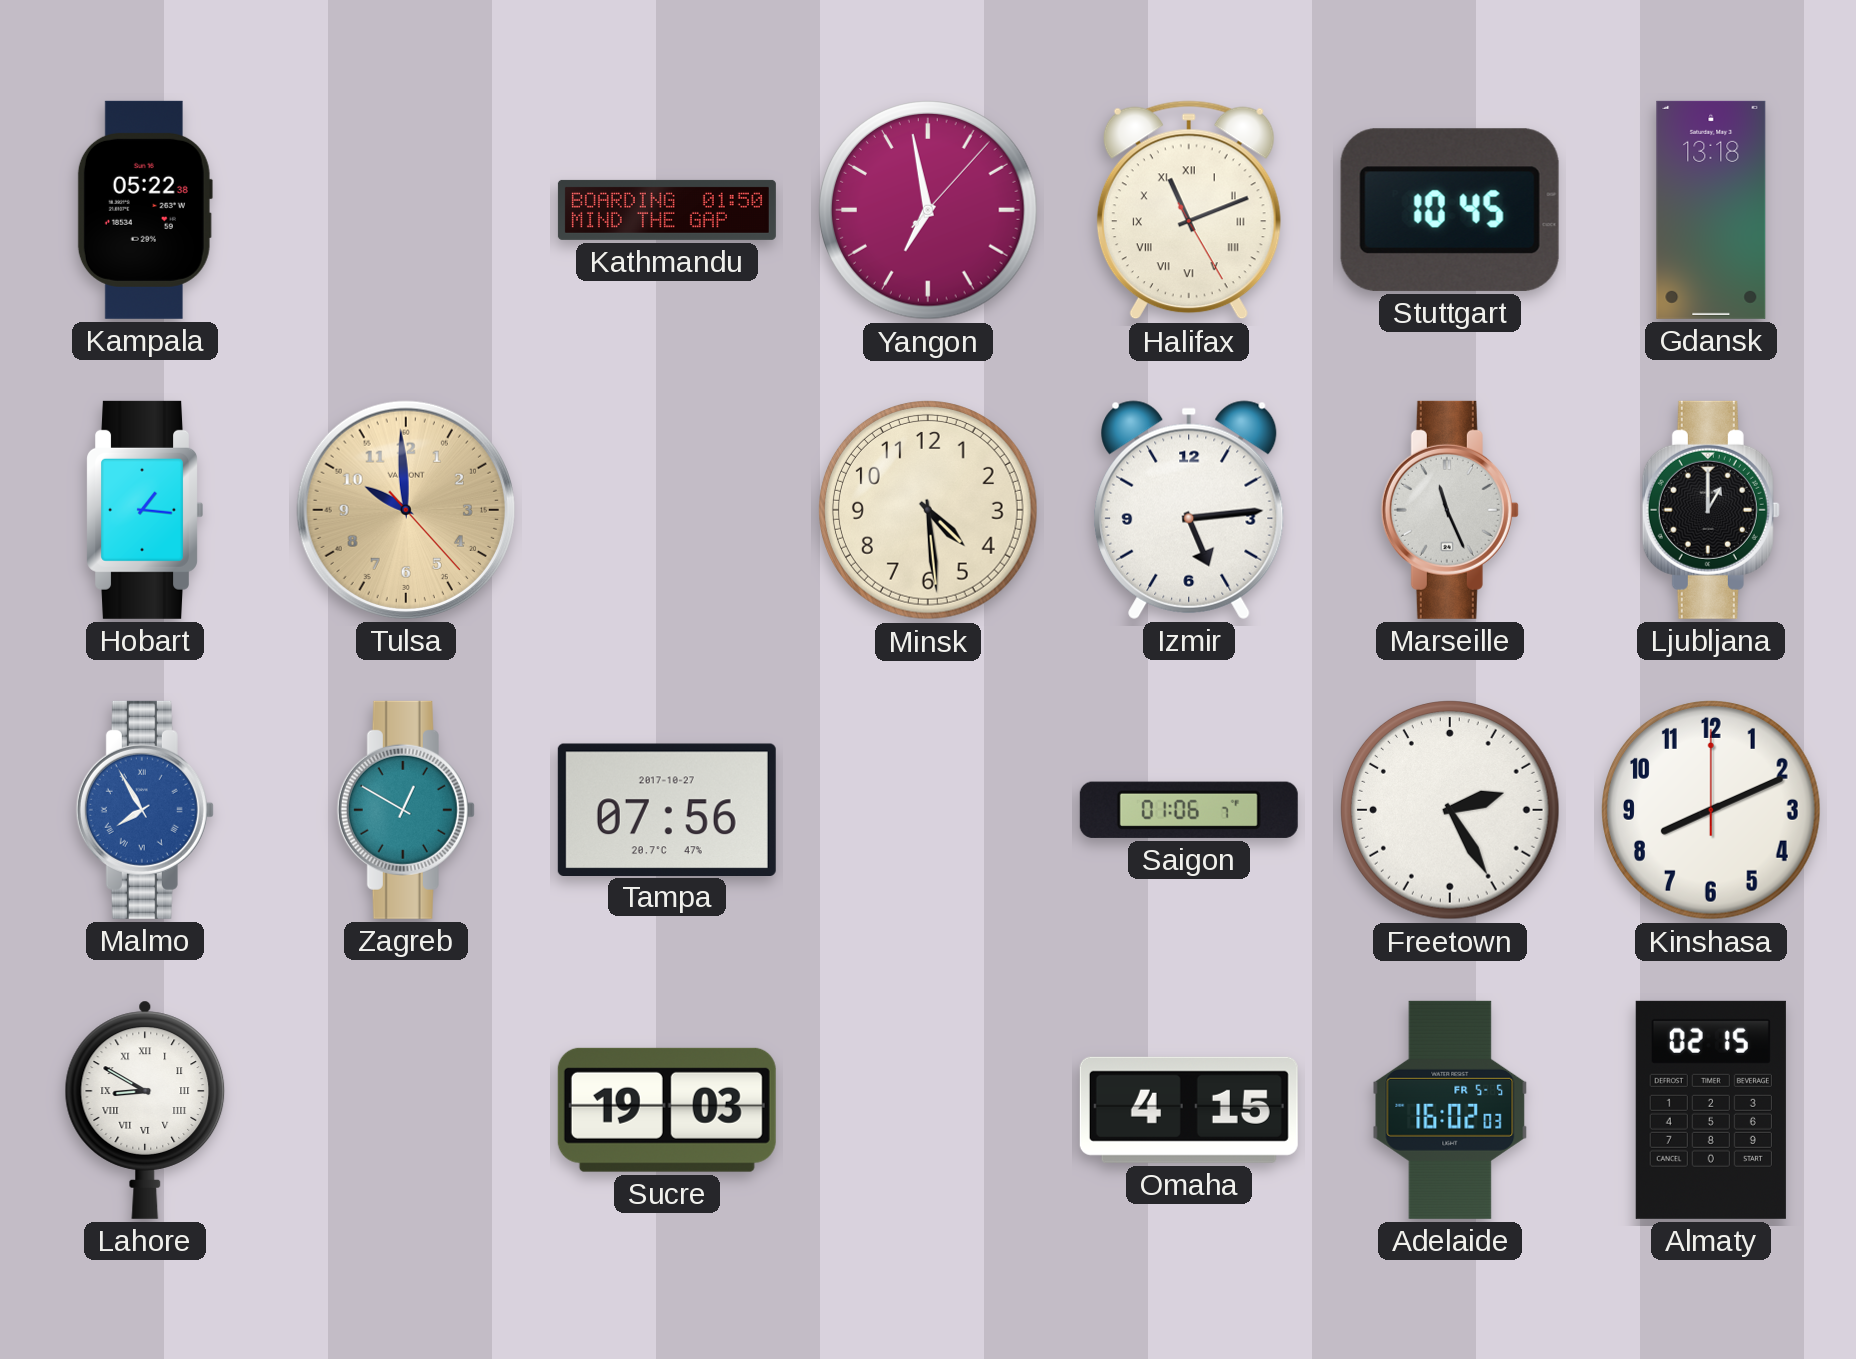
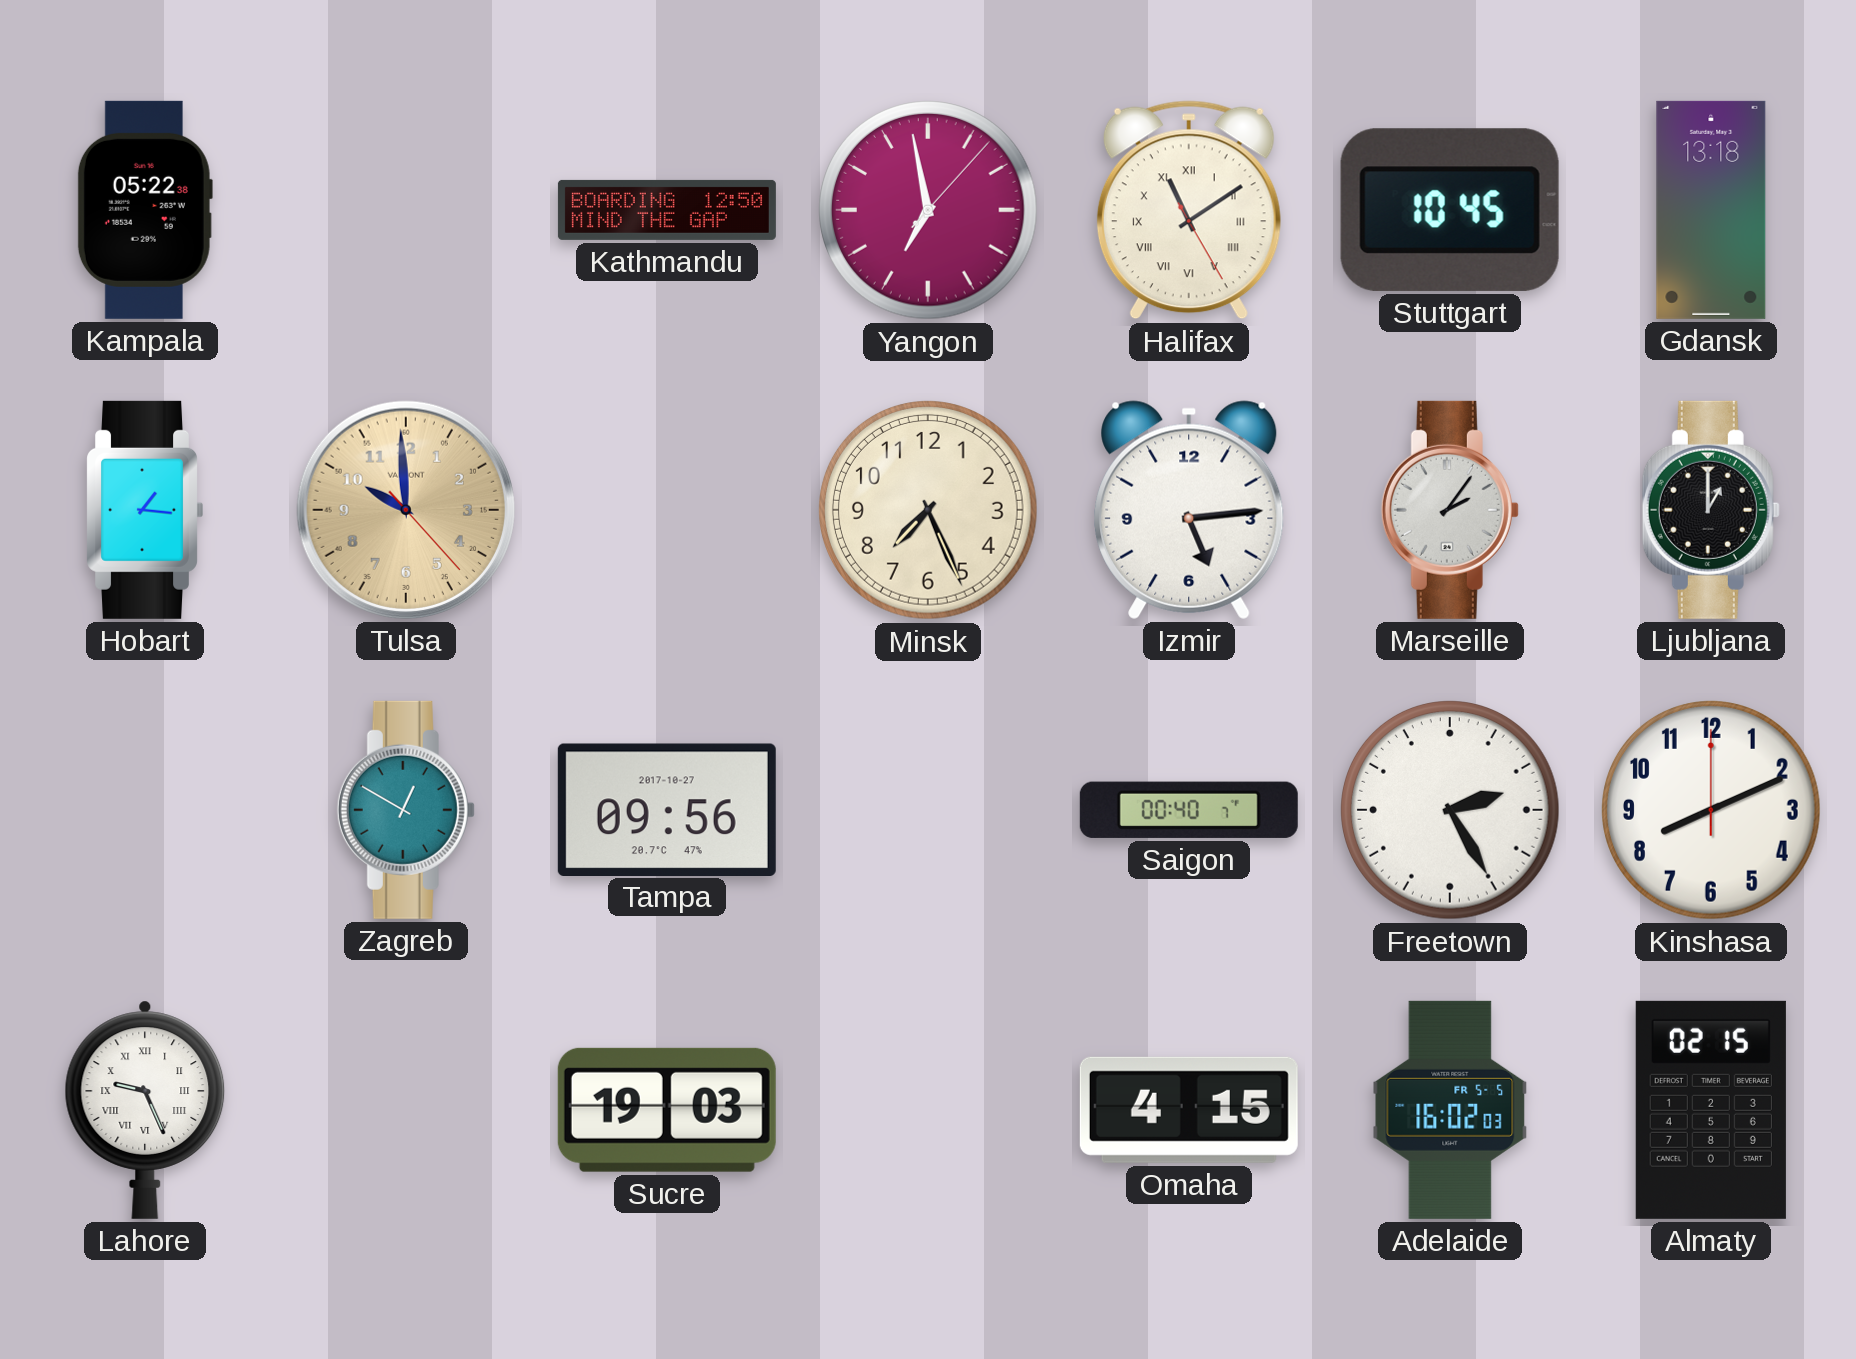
Kathmandu: 01:50 -> 12:50
Halifax: 11:11 -> 11:09
Minsk: 4:29 -> 7:26
Marseille: 11:26 -> 2:06
Malmo: 7:55 -> none
Tampa: 07:56 -> 09:56
Saigon: 01:06 -> 00:40
Lahore: 8:50 -> 9:26
